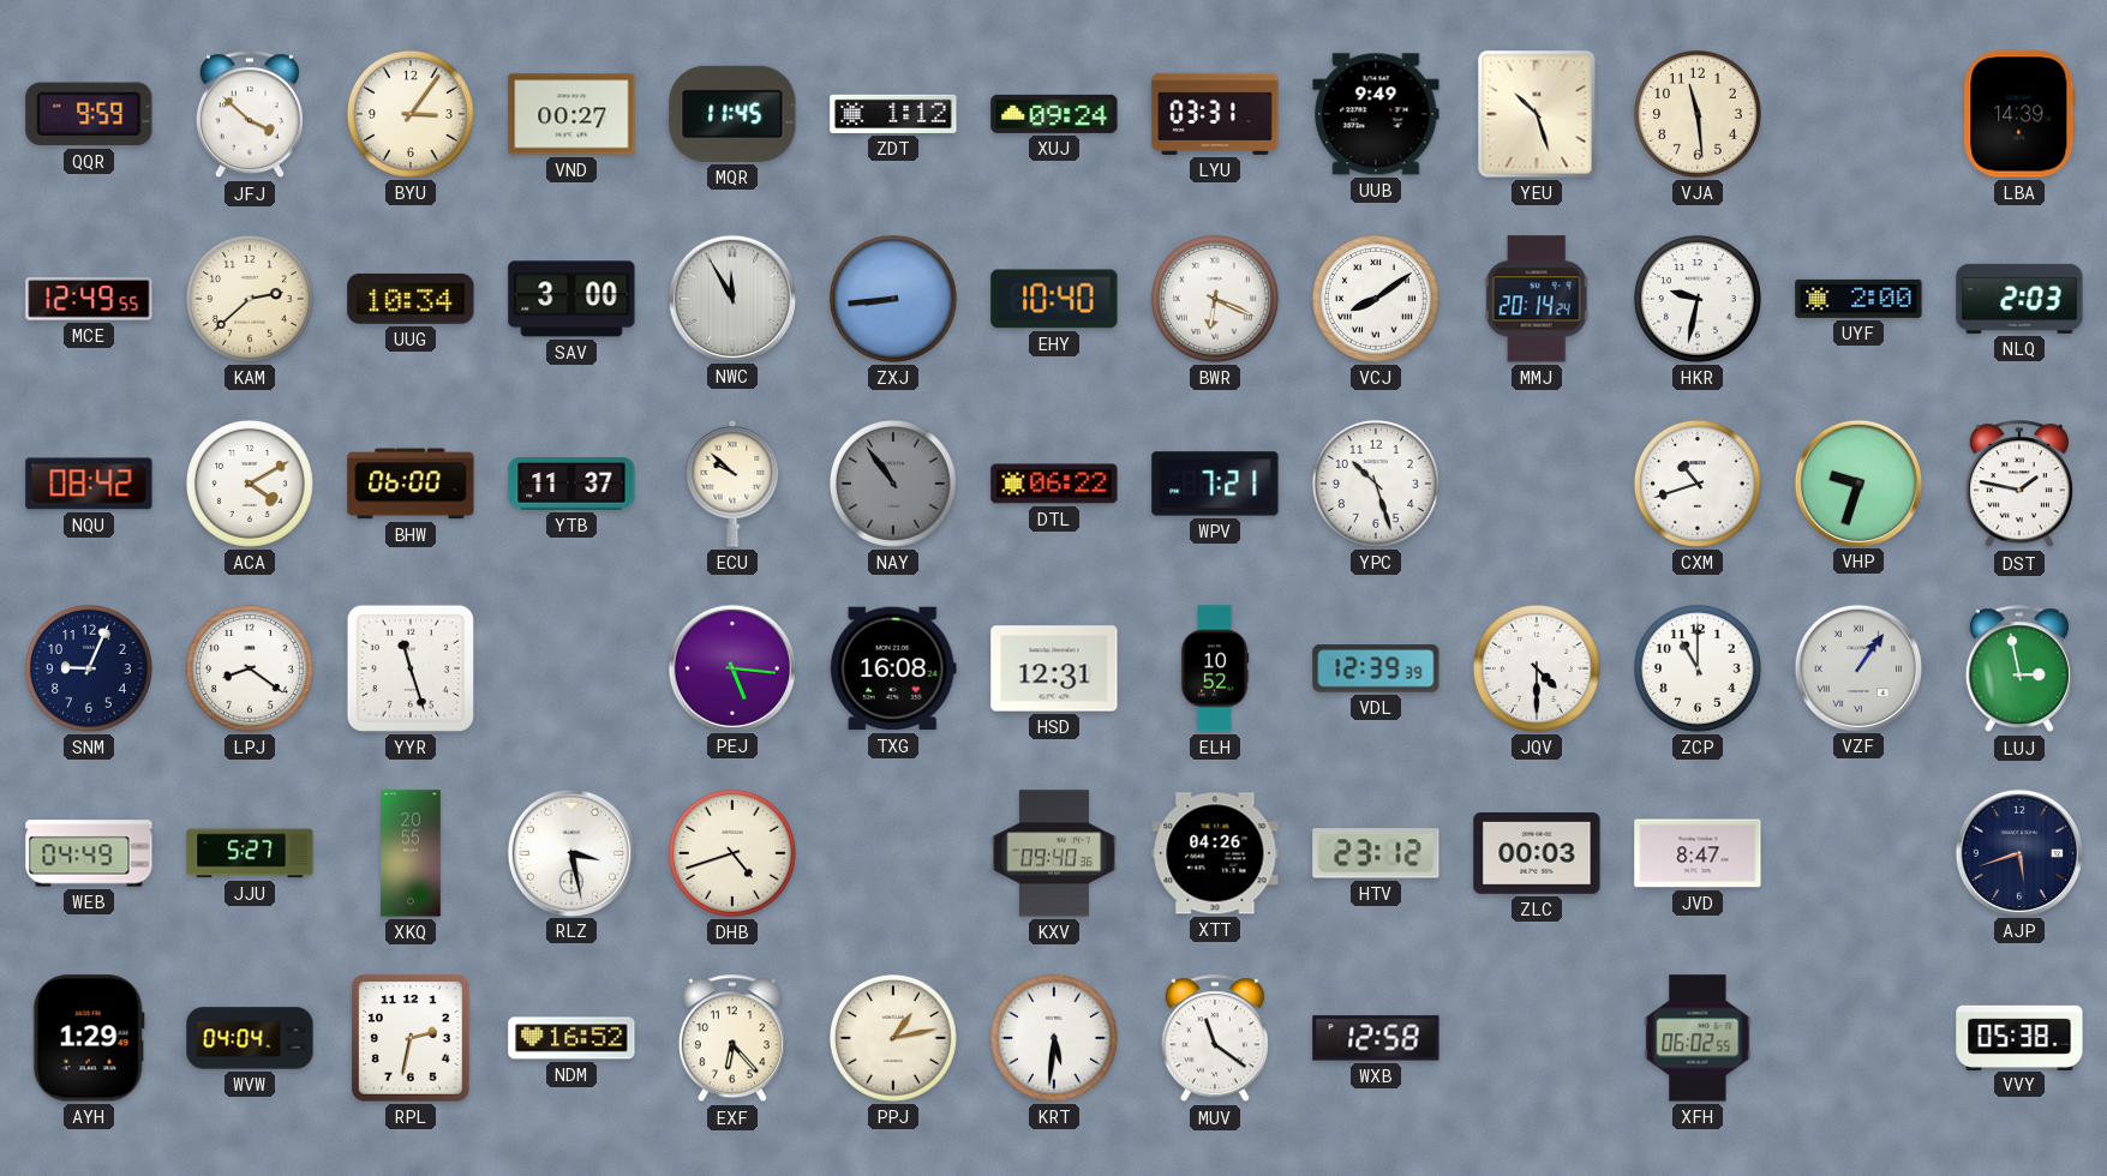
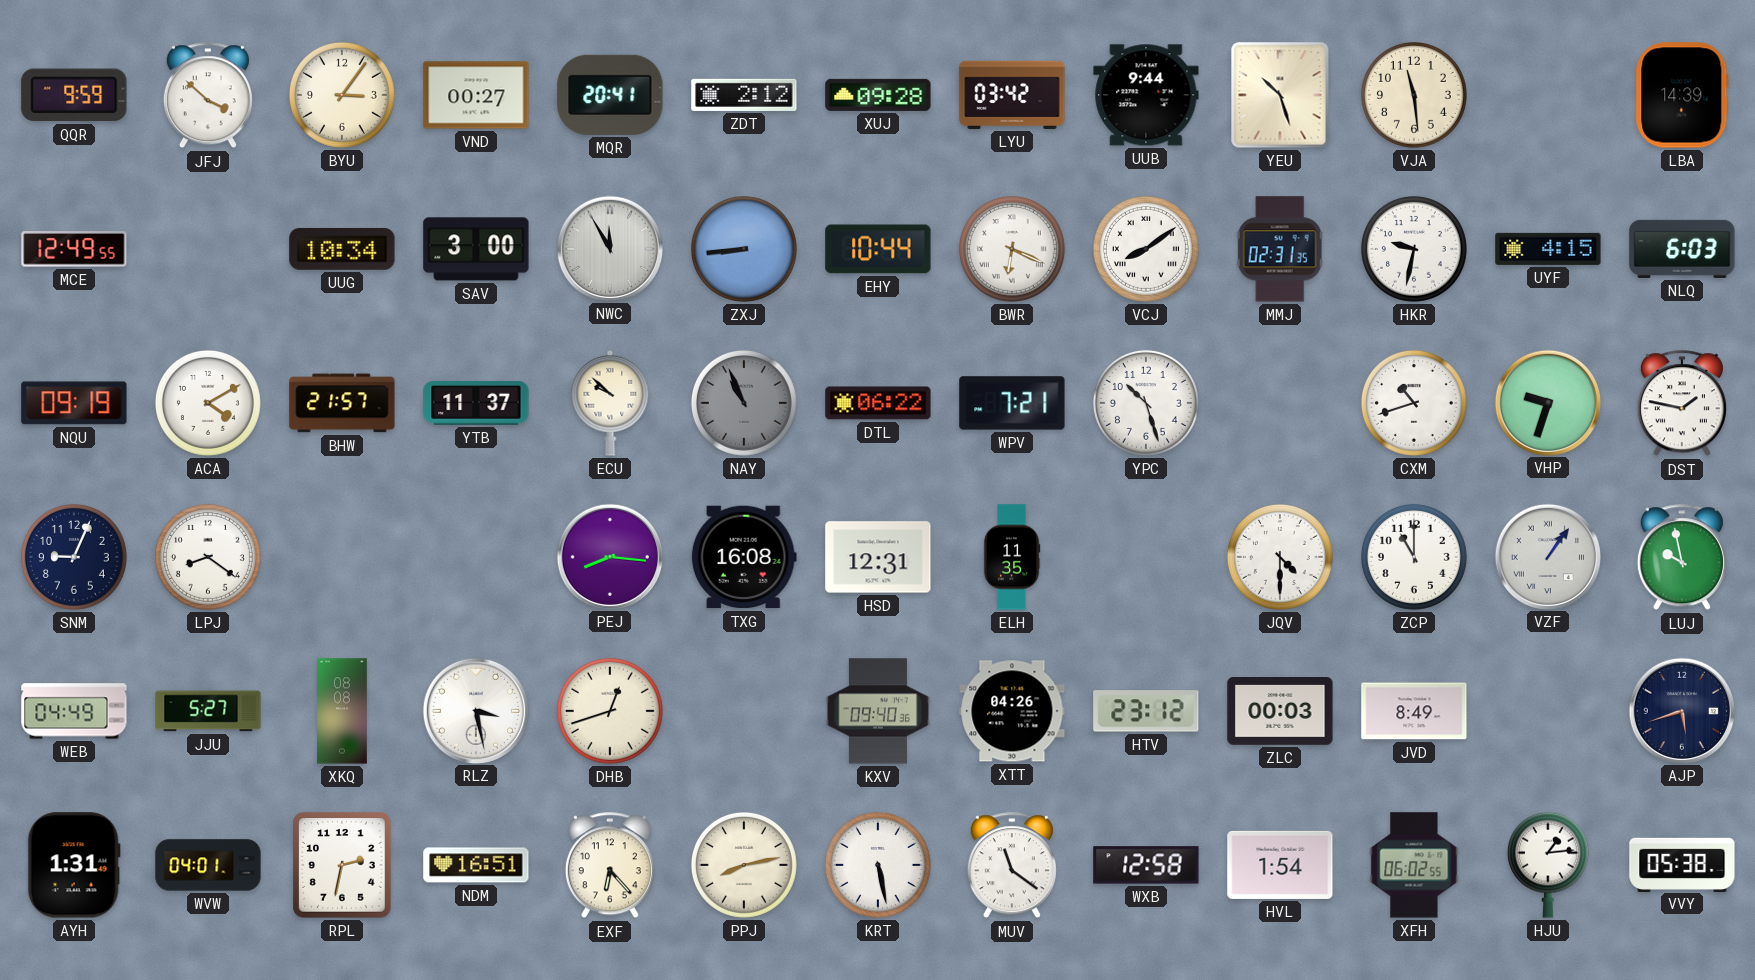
MQR: 11:45 -> 20:41
ZDT: 1:12 -> 2:12
XUJ: 09:24 -> 09:28
LYU: 03:31 -> 03:42
UUB: 9:49 -> 9:44
KAM: 2:38 -> none
EHY: 10:40 -> 10:44
MMJ: 20:14 -> 02:31
UYF: 2:00 -> 4:15
NLQ: 2:03 -> 6:03
NQU: 08:42 -> 09:19
BHW: 06:00 -> 21:57
NAY: 10:54 -> 10:56
YYR: 11:27 -> none
PEJ: 5:16 -> 8:16
ELH: 10:52 -> 11:35
VDL: 12:39 -> none
LUJ: 2:58 -> 9:58
XKQ: 20:55 -> 08:08
DHB: 4:42 -> 12:42
JVD: 8:47 -> 8:49
AYH: 1:29 -> 1:31
WVW: 04:04 -> 04:01
NDM: 16:52 -> 16:51
PPJ: 1:13 -> 8:13
KRT: 5:31 -> 5:28
HVL: none -> 1:54
HJU: none -> 1:14
